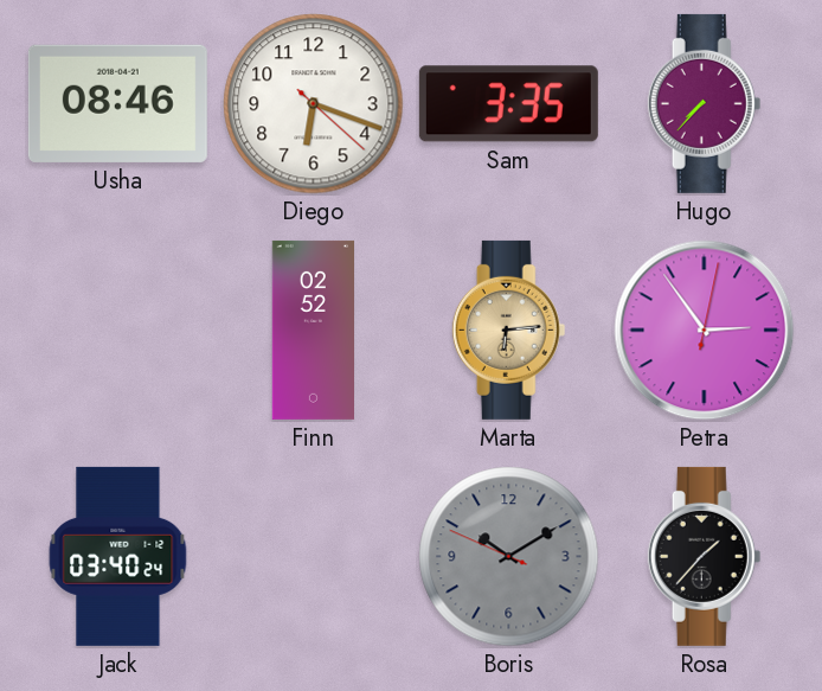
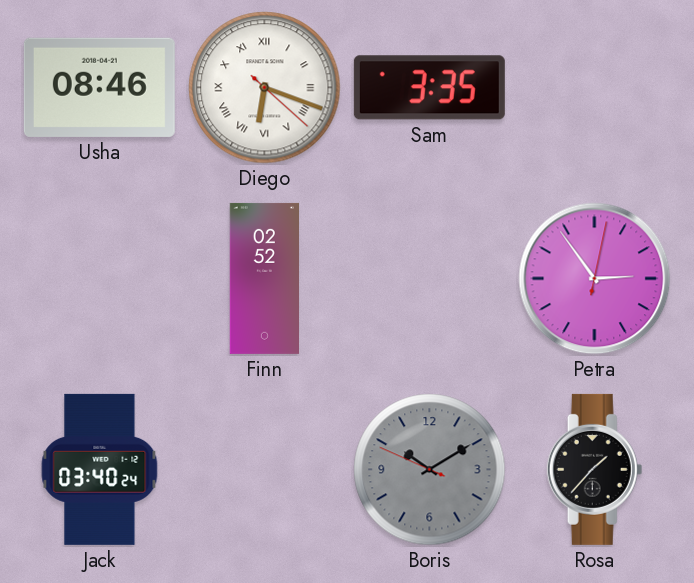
Diego numerals: Arabic -> Roman
Hugo: 7:37 -> none
Marta: 6:14 -> none
